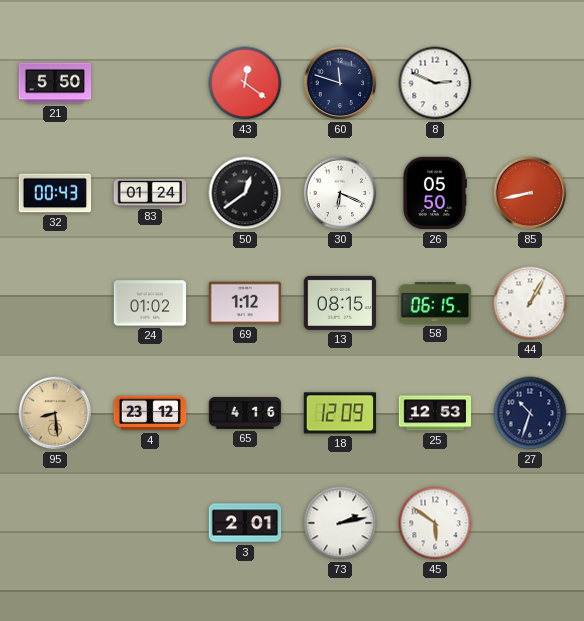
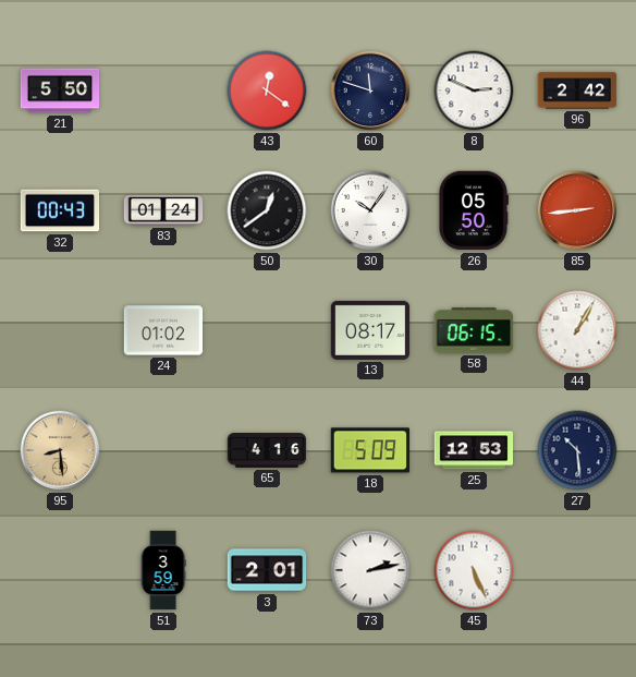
96: none -> 2:42
30: 6:19 -> 10:06
85: 8:43 -> 2:44
69: 1:12 -> none
13: 08:15 -> 08:17
4: 23:12 -> none
18: 12:09 -> 5:09
27: 10:33 -> 10:29
51: none -> 3:59
45: 5:51 -> 5:26
